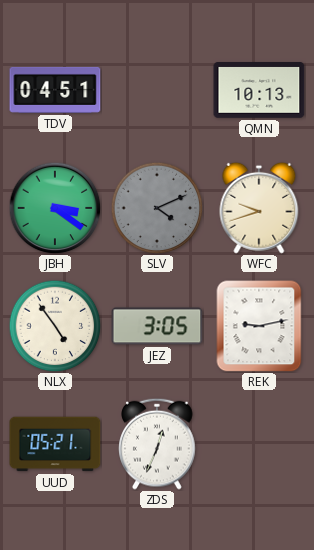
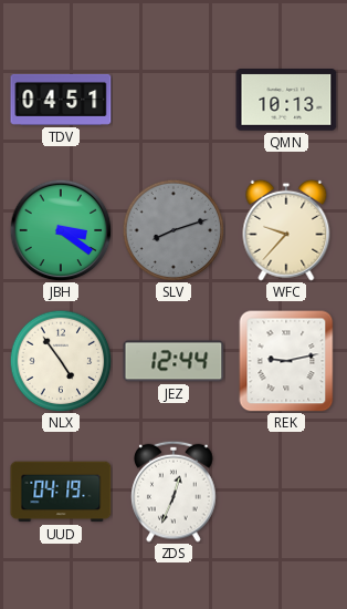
SLV: 4:11 -> 8:12
WFC: 9:42 -> 9:37
JEZ: 3:05 -> 12:44
UUD: 05:21 -> 04:19
